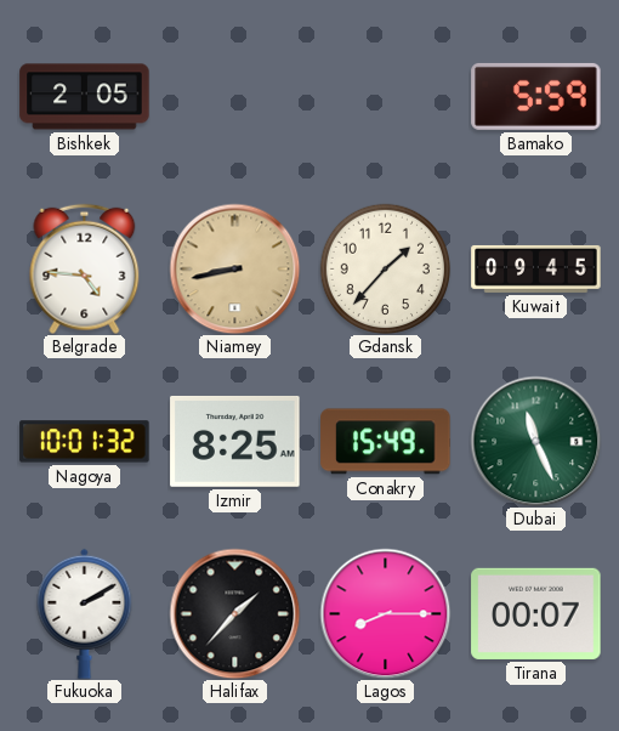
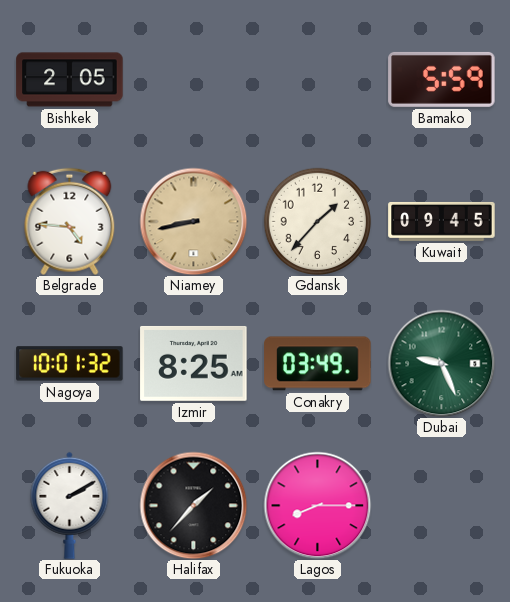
Conakry: 15:49 -> 03:49
Dubai: 11:26 -> 9:26
Tirana: 00:07 -> none
